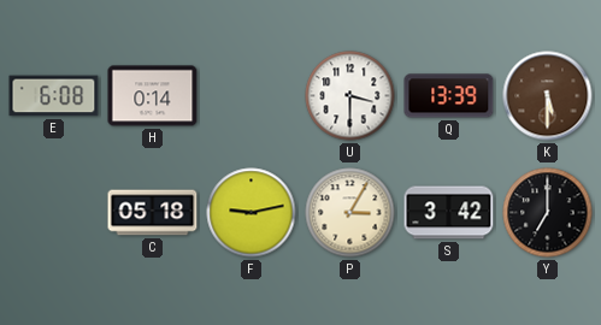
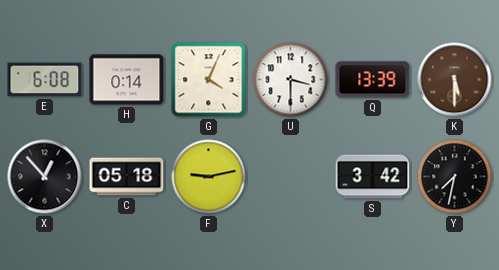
G: none -> 4:04
X: none -> 12:53
P: 3:05 -> none
Y: 7:00 -> 7:32
